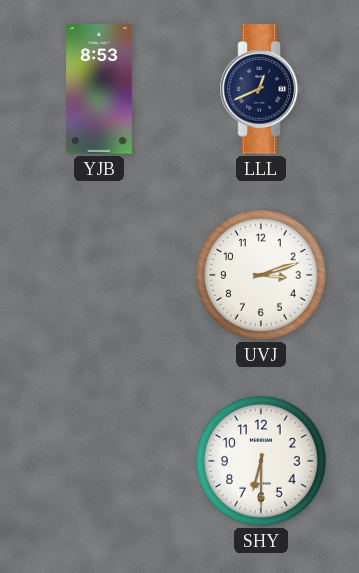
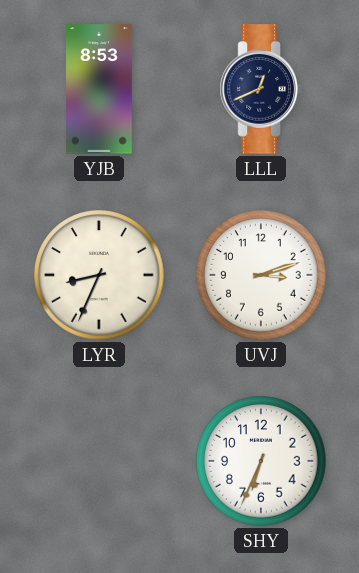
LYR: none -> 8:34
SHY: 6:30 -> 6:34
